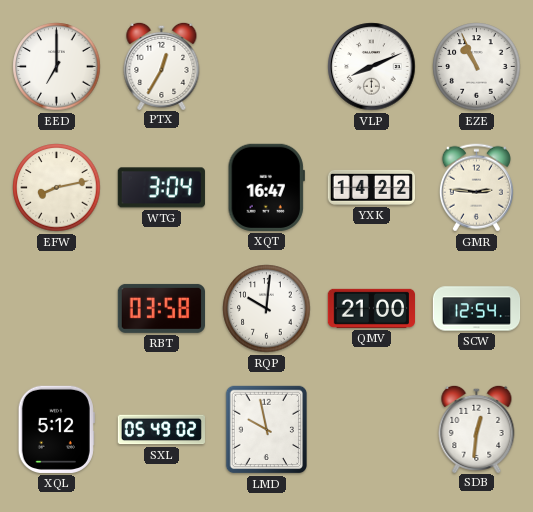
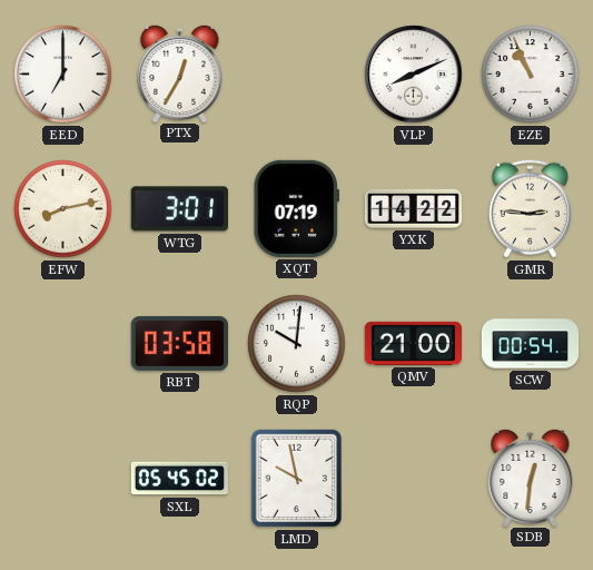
WTG: 3:04 -> 3:01
XQT: 16:47 -> 07:19
SCW: 12:54 -> 00:54
XQL: 5:12 -> none
SXL: 05:49 -> 05:45
